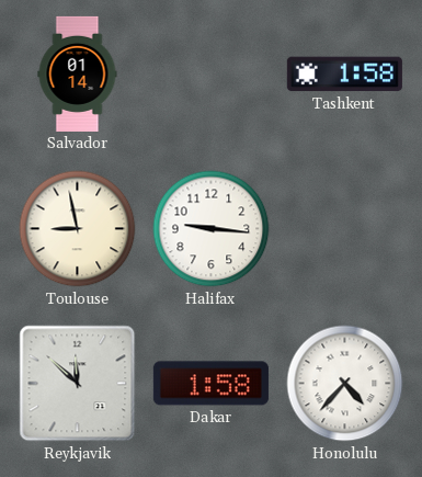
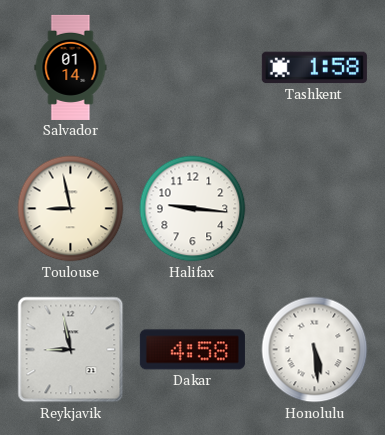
Reykjavik: 11:52 -> 8:58
Dakar: 1:58 -> 4:58
Honolulu: 4:37 -> 5:29
